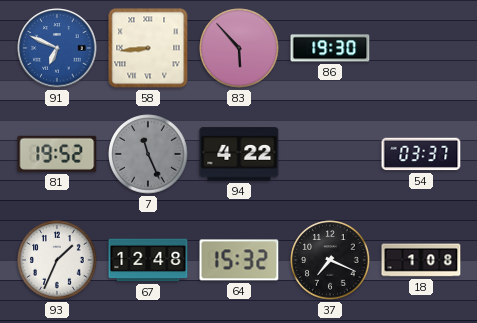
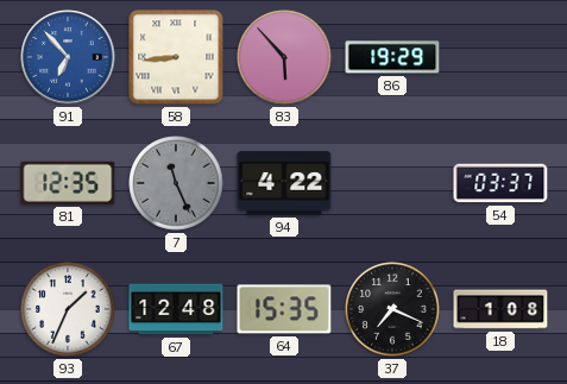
91: 6:49 -> 6:53
86: 19:30 -> 19:29
81: 19:52 -> 12:35
64: 15:32 -> 15:35
